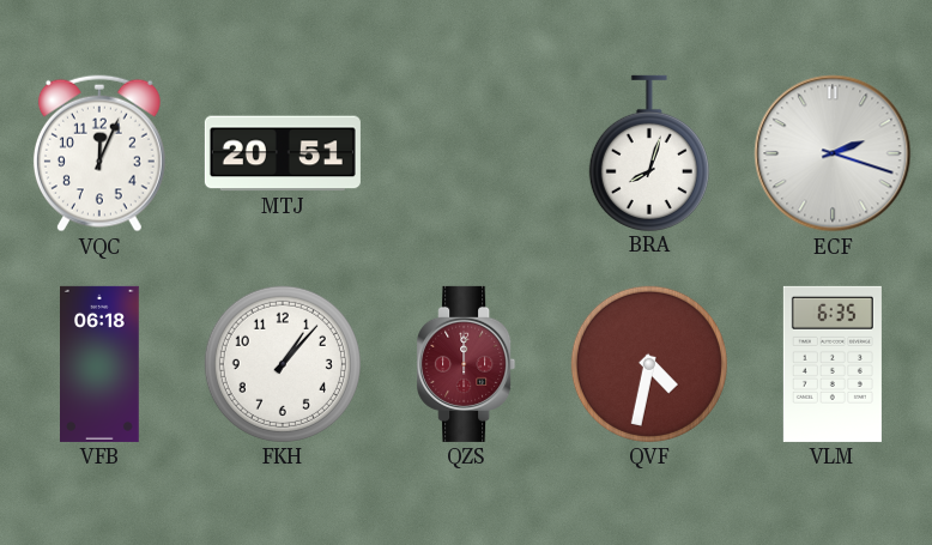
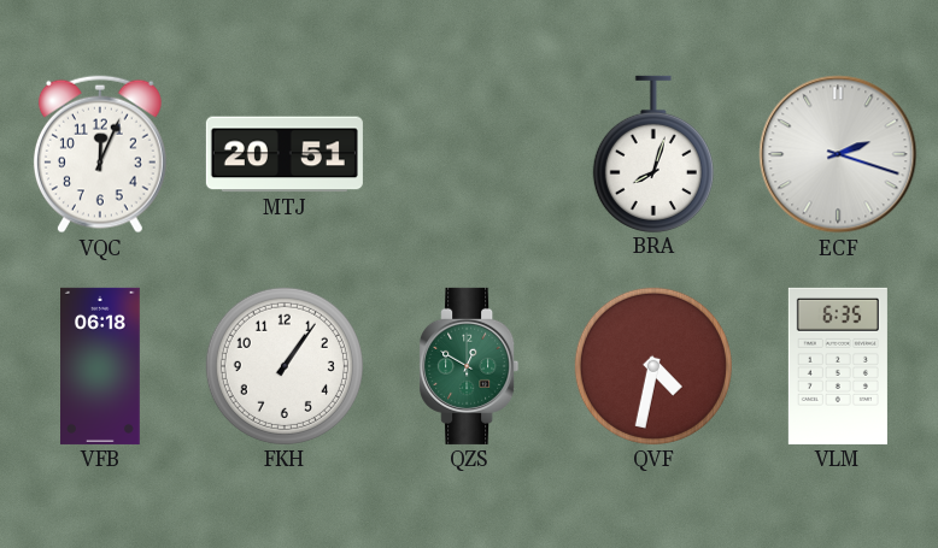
FKH: 1:07 -> 1:06
QZS: 12:00 -> 12:50
QZS dial: burgundy -> green
